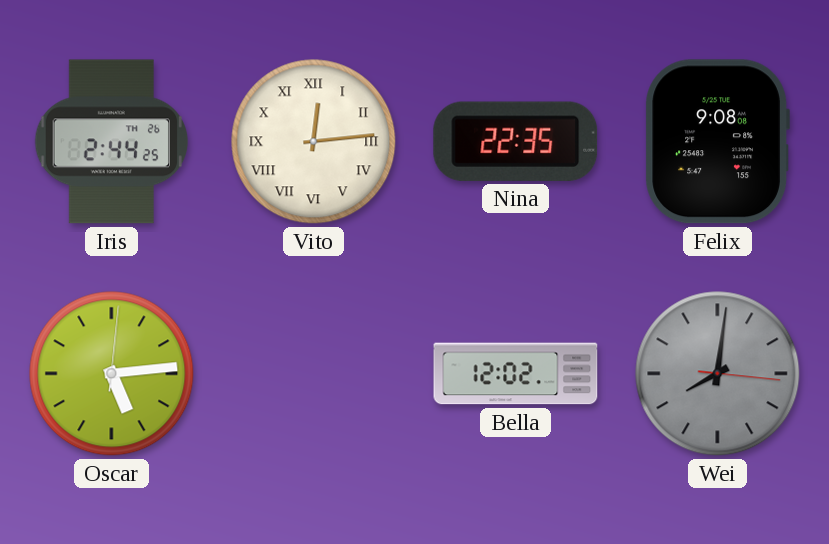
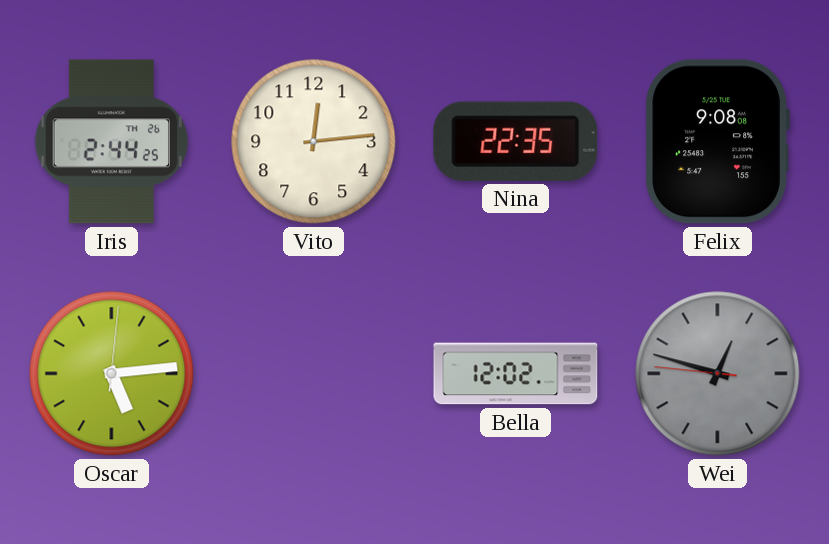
Vito numerals: Roman -> Arabic
Wei: 8:01 -> 12:47
